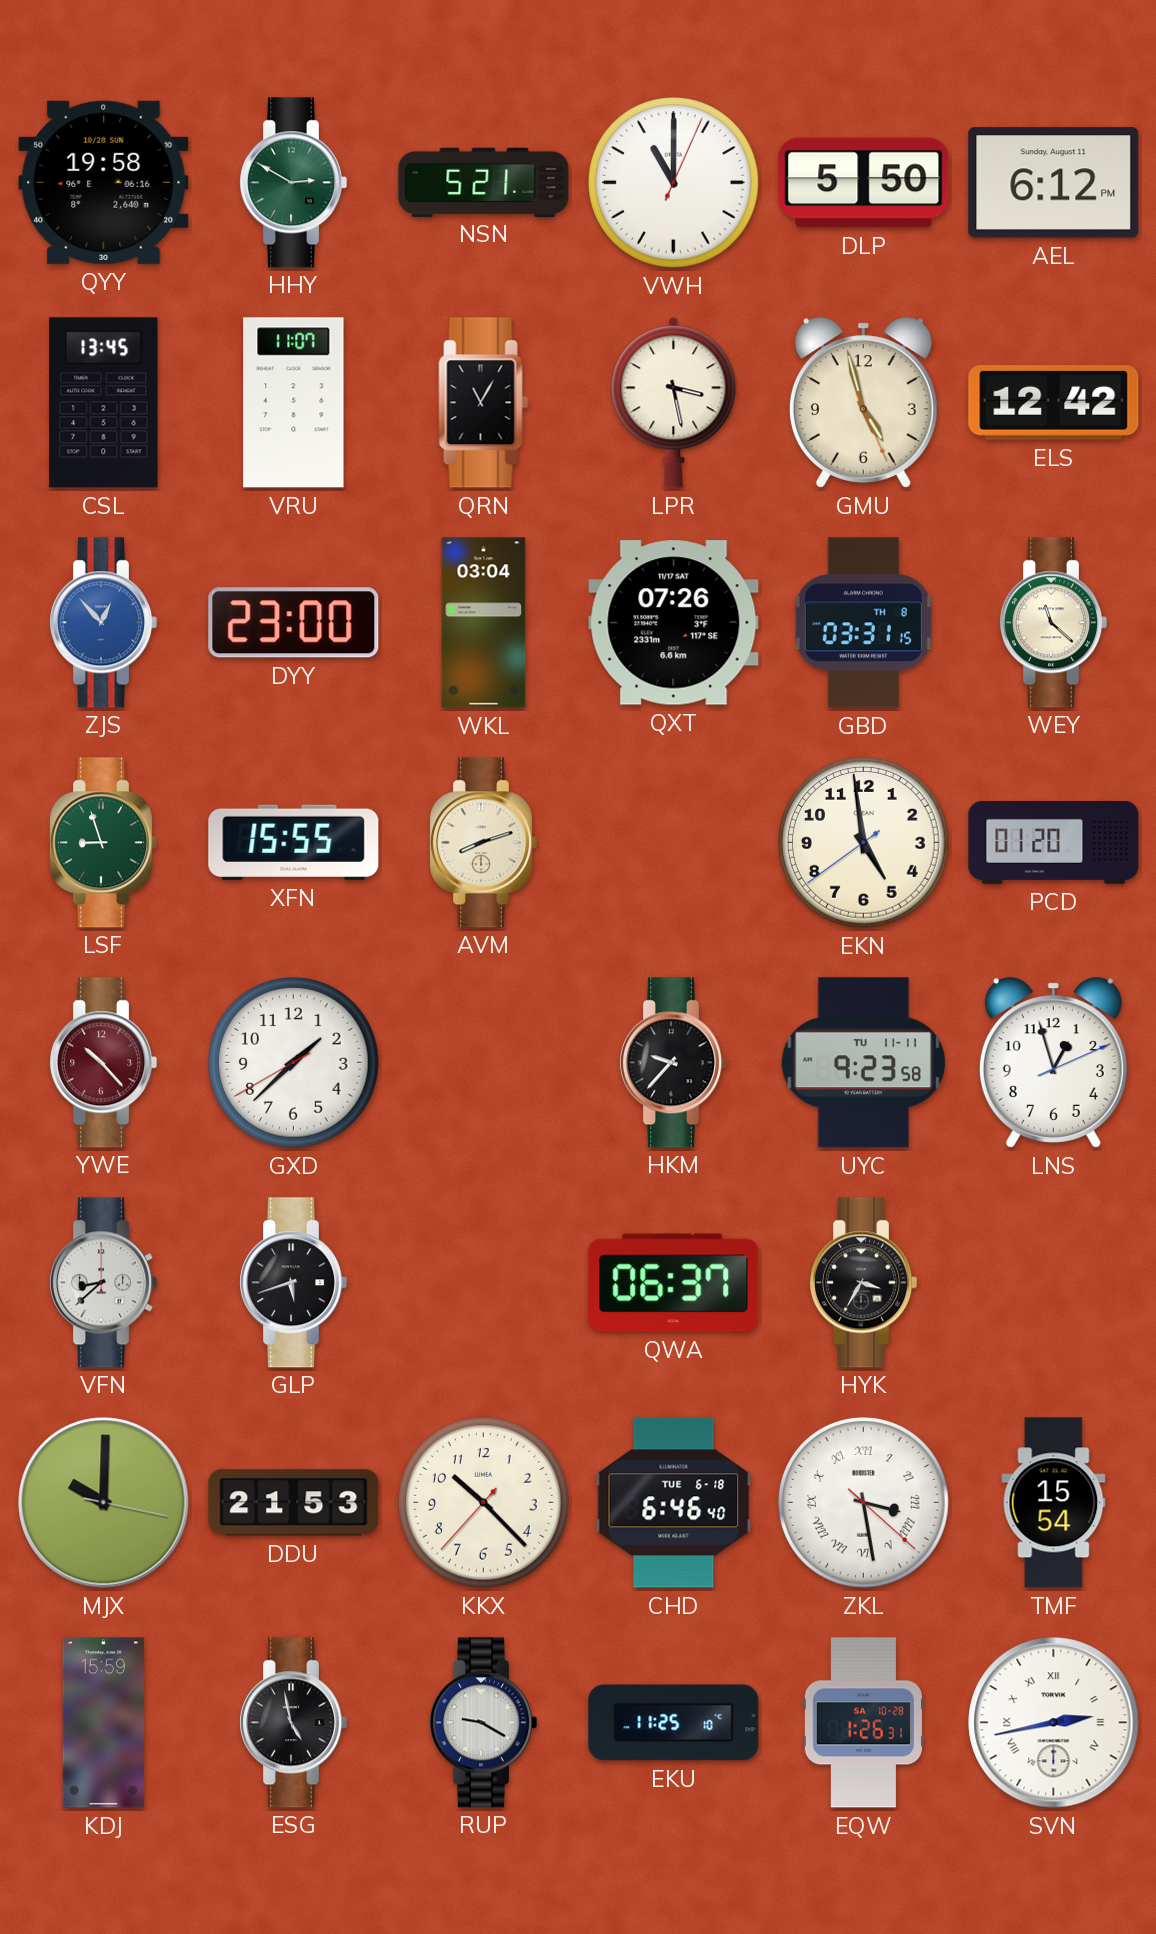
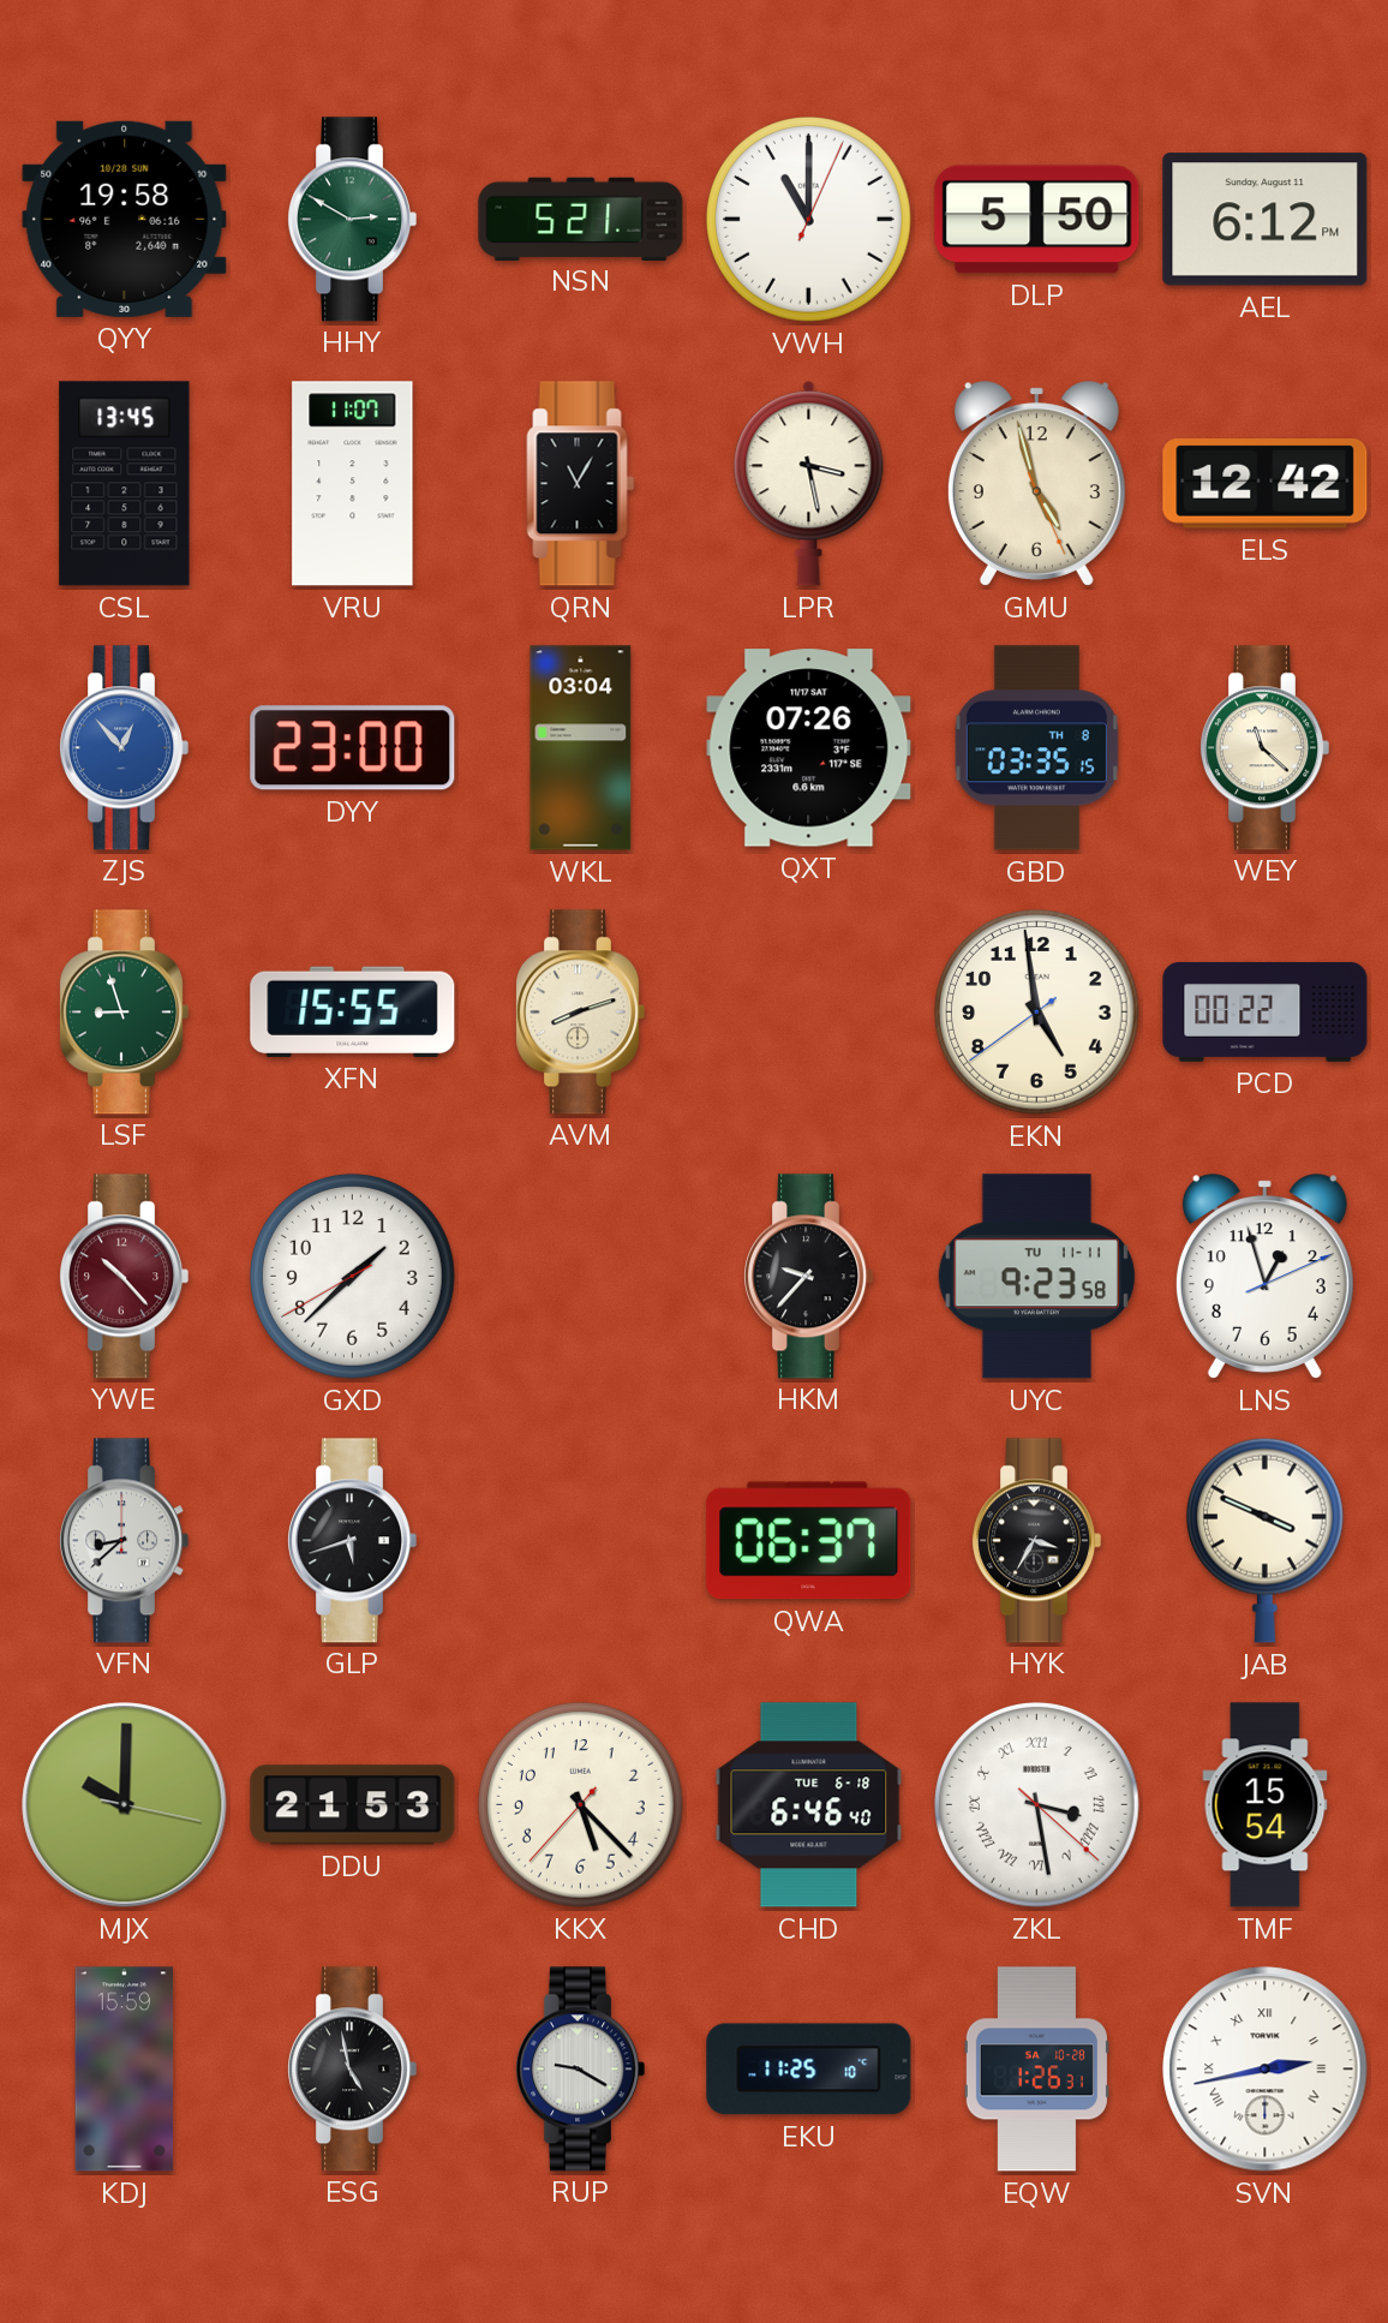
GBD: 03:31 -> 03:35
PCD: 01:20 -> 00:22
JAB: none -> 3:49
KKX: 10:22 -> 5:22
